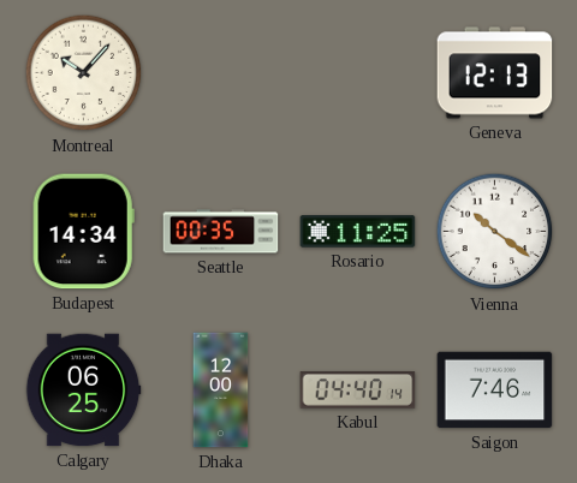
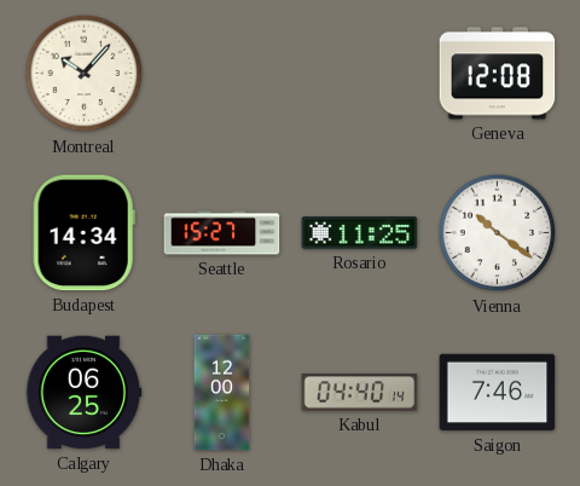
Geneva: 12:13 -> 12:08
Seattle: 00:35 -> 15:27
